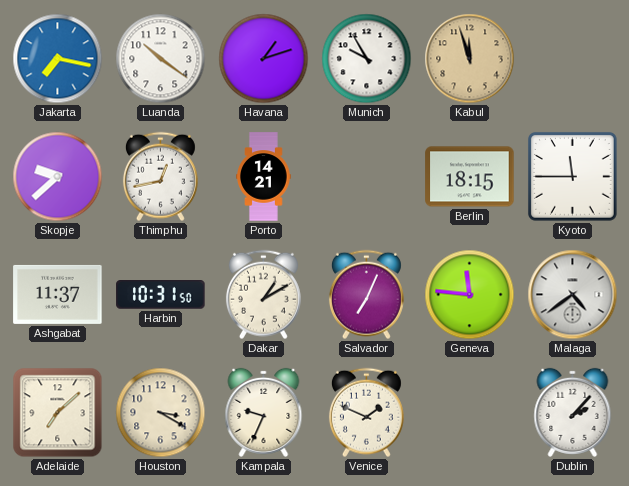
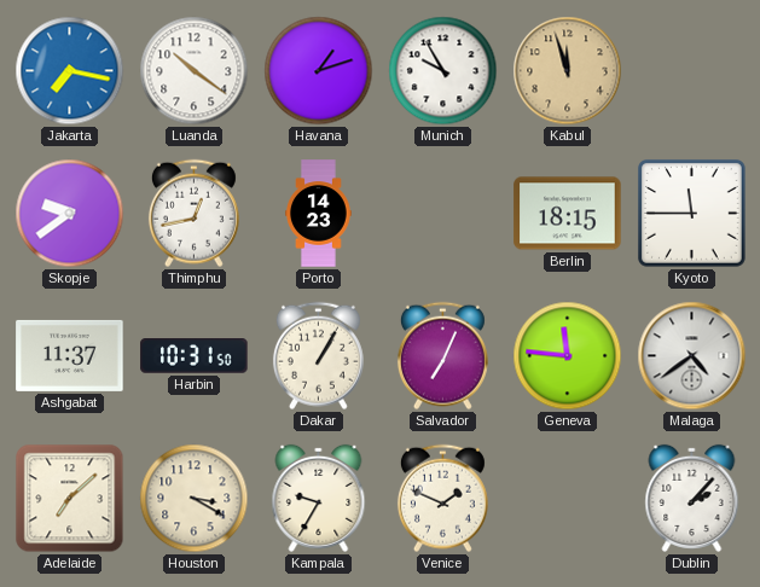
Skopje: 9:38 -> 9:39
Porto: 14:21 -> 14:23
Dakar: 1:10 -> 1:05
Kampala: 9:34 -> 9:35
